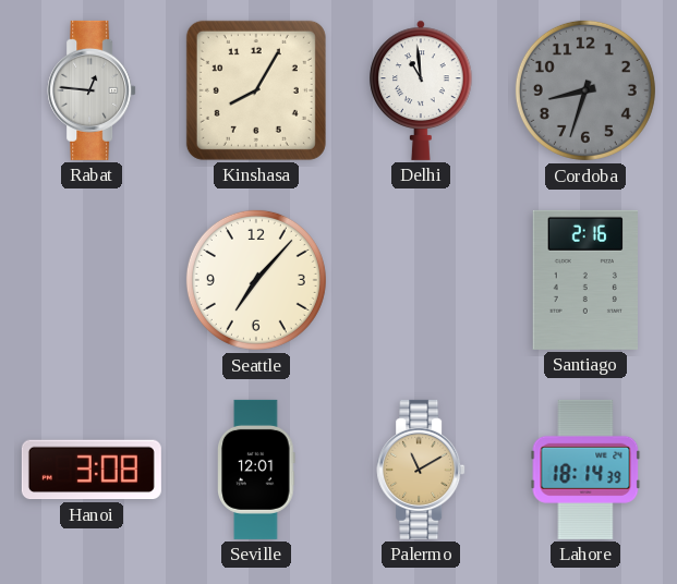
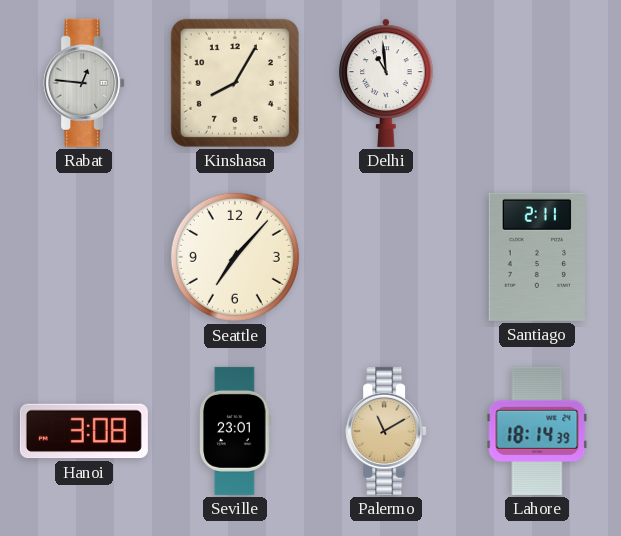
Cordoba: 8:33 -> none
Santiago: 2:16 -> 2:11
Seville: 12:01 -> 23:01
